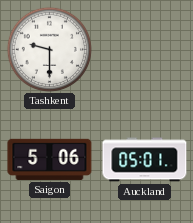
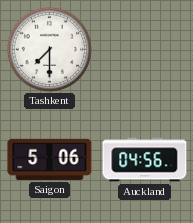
Tashkent: 9:30 -> 7:30
Auckland: 05:01 -> 04:56
